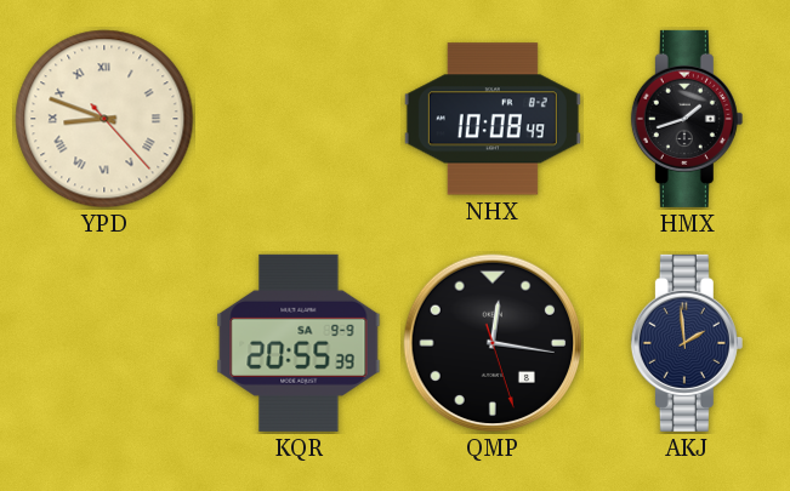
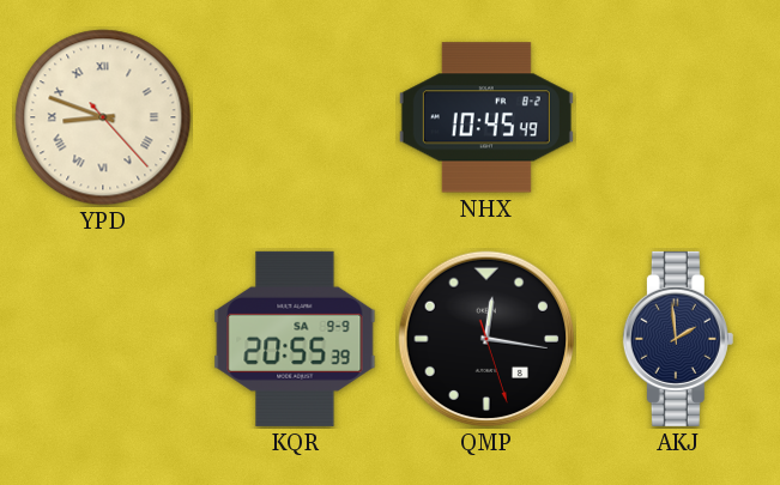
NHX: 10:08 -> 10:45
HMX: 1:42 -> none
